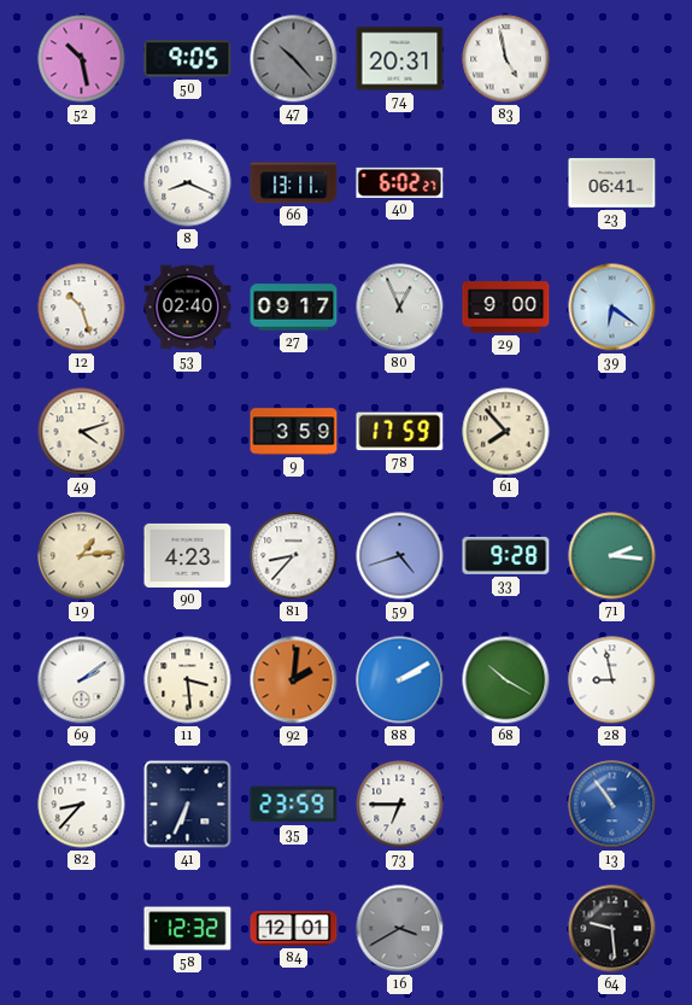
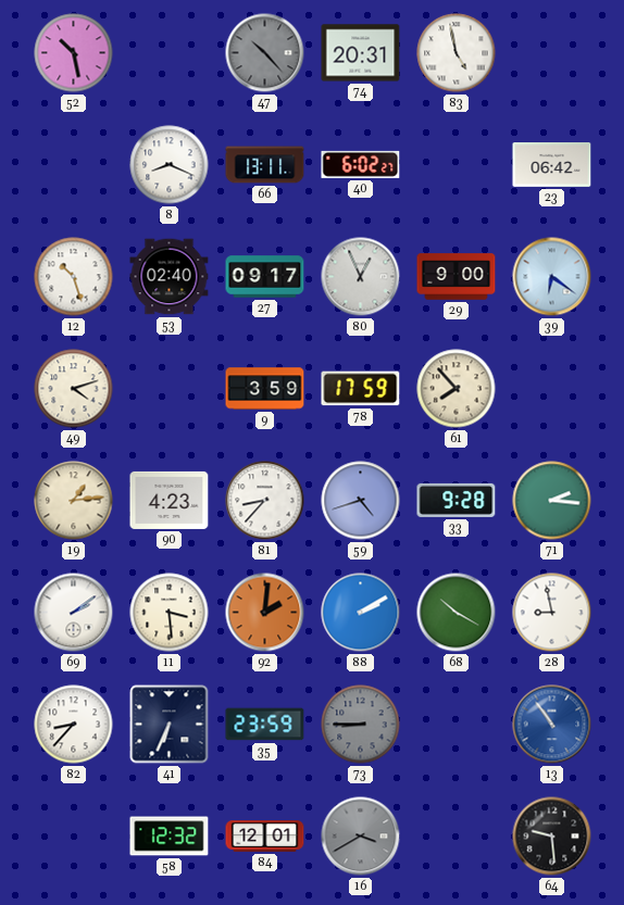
50: 9:05 -> none
23: 06:41 -> 06:42
73: 6:45 -> 8:45
73 dial: white -> grey
